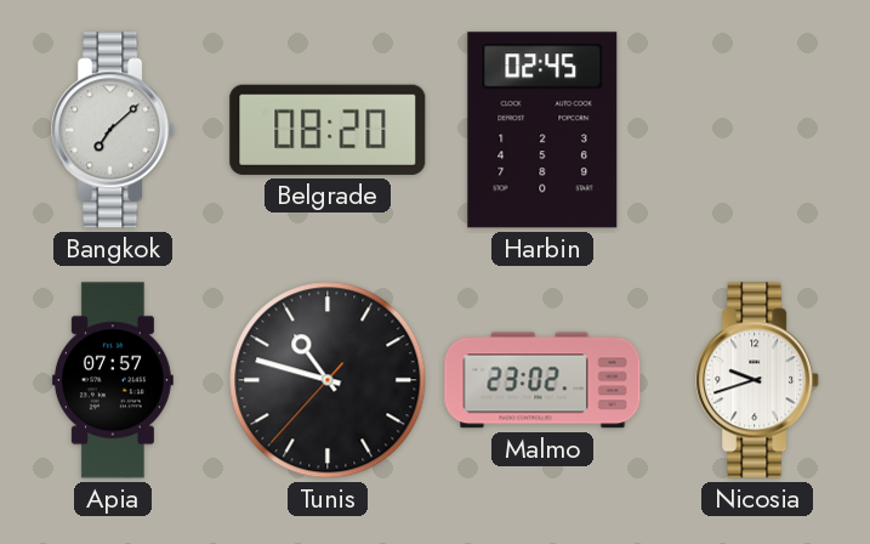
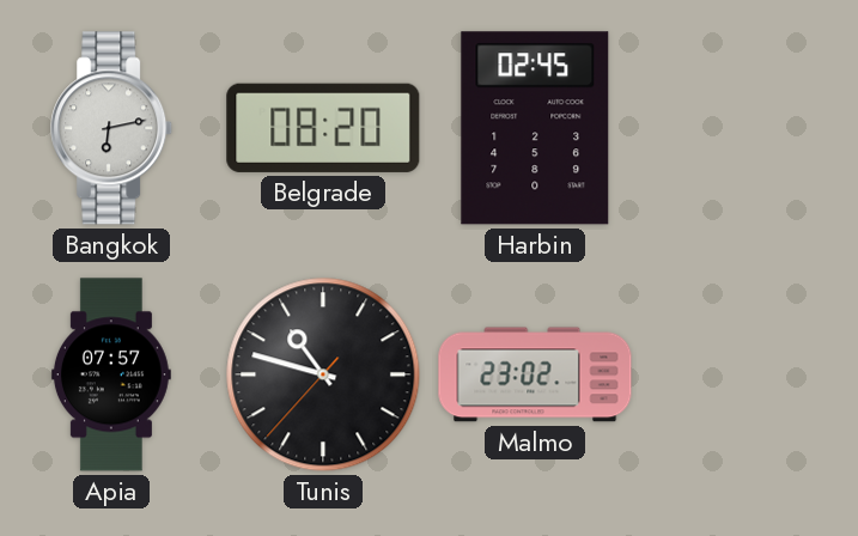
Bangkok: 7:08 -> 6:13
Nicosia: 9:42 -> none
